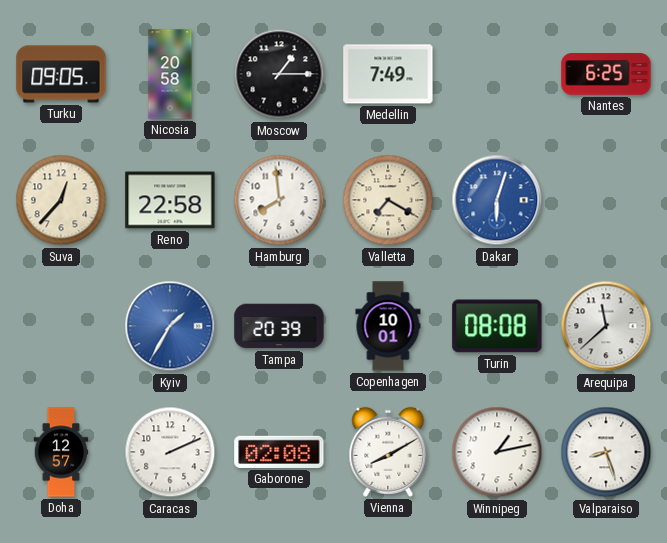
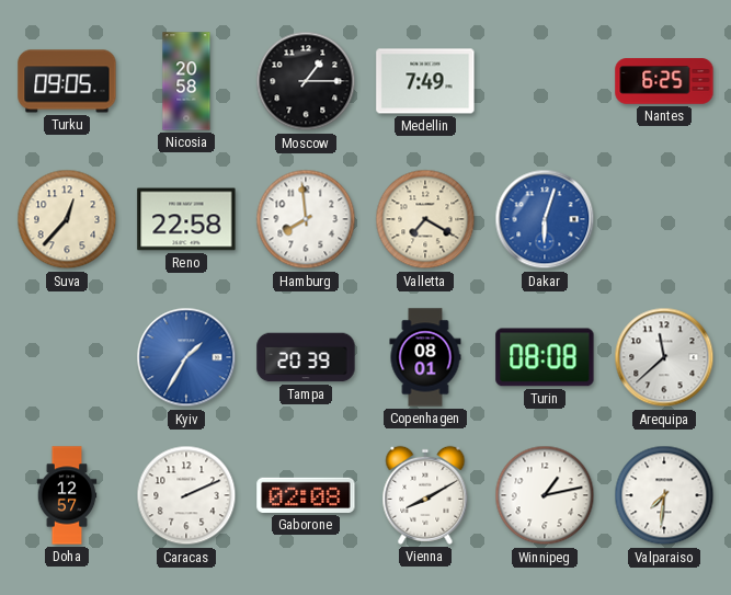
Copenhagen: 10:01 -> 08:01
Valparaiso: 8:27 -> 7:31
